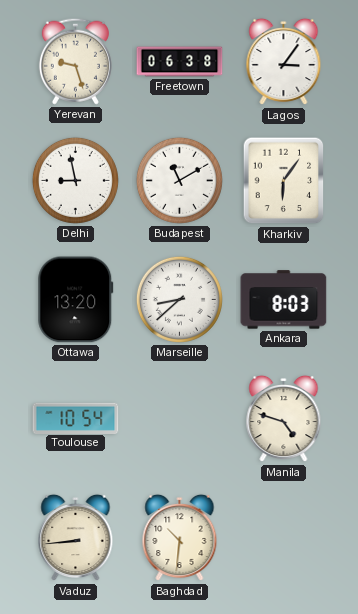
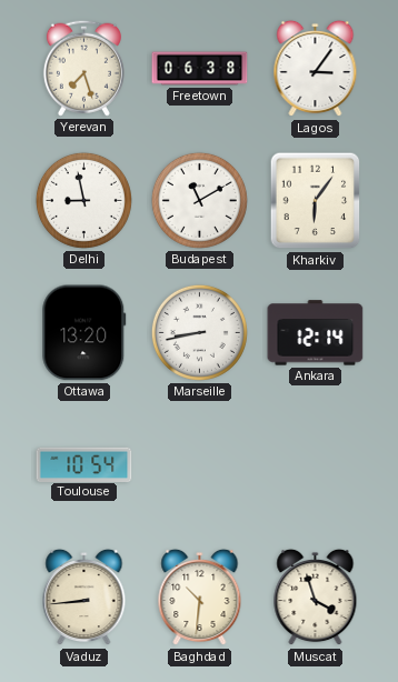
Yerevan: 9:27 -> 7:27
Marseille: 8:38 -> 8:43
Ankara: 8:03 -> 12:14
Manila: 4:48 -> none
Muscat: none -> 3:57
